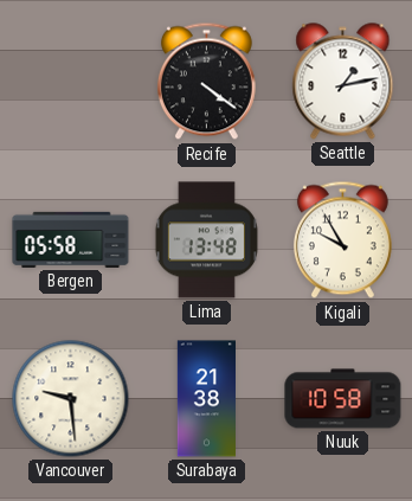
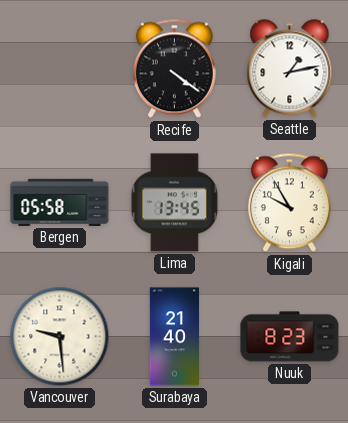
Lima: 13:48 -> 13:45
Surabaya: 21:38 -> 21:40
Nuuk: 10:58 -> 8:23
